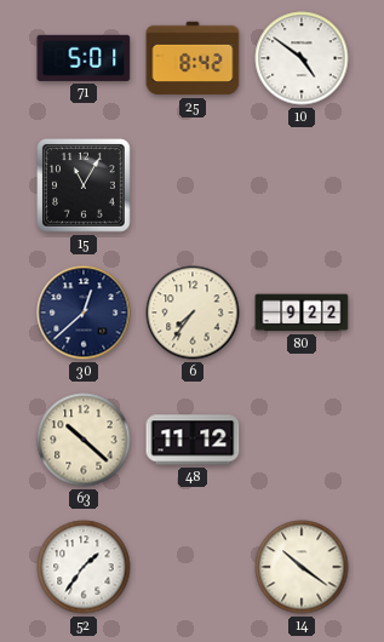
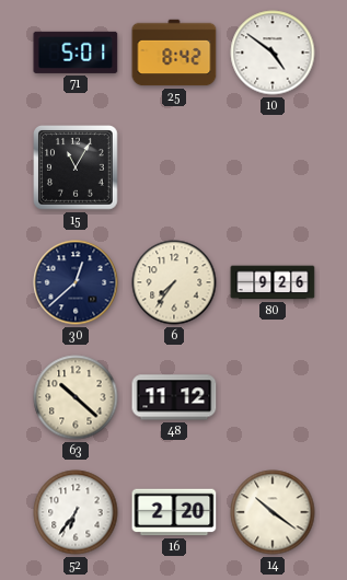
80: 9:22 -> 9:26
52: 1:36 -> 6:36
16: none -> 2:20
